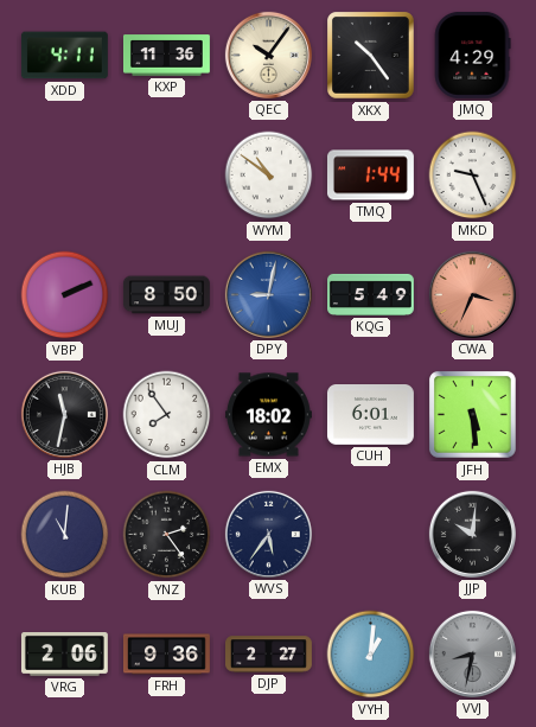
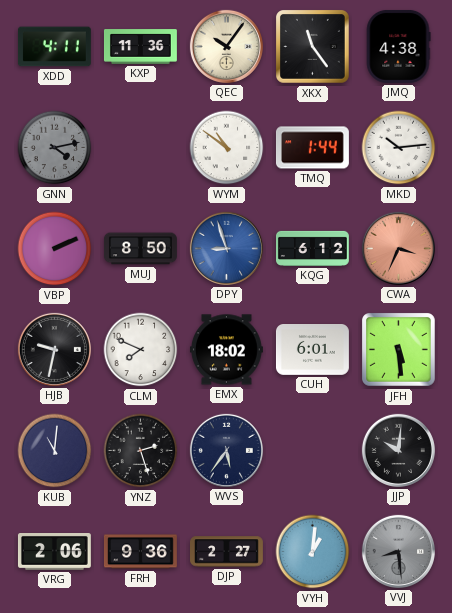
XKX: 10:24 -> 11:24
JMQ: 4:29 -> 4:38
GNN: none -> 4:13
MKD: 9:26 -> 10:14
DPY: 9:02 -> 8:57
KQG: 5:49 -> 6:12
HJB: 11:32 -> 9:32
CLM: 7:54 -> 7:49
YNZ: 2:24 -> 2:27
VVJ: 8:32 -> 8:29
